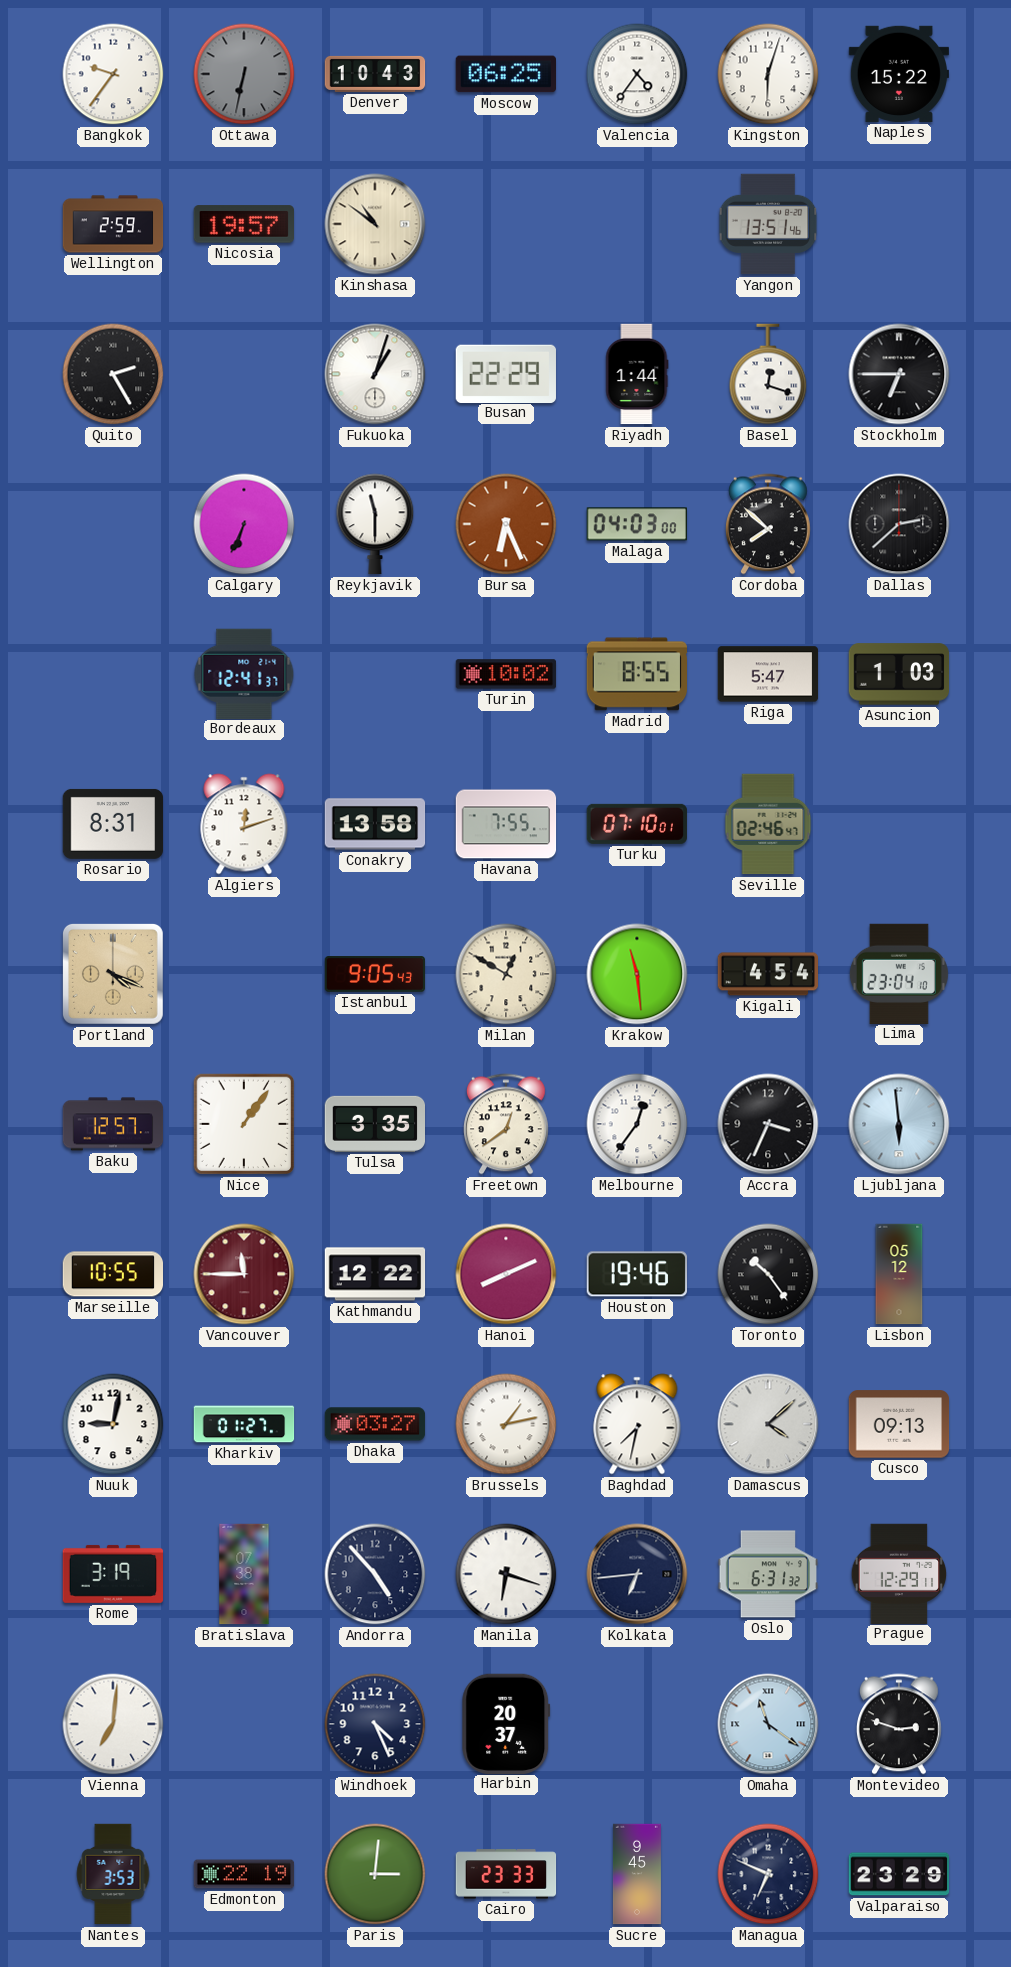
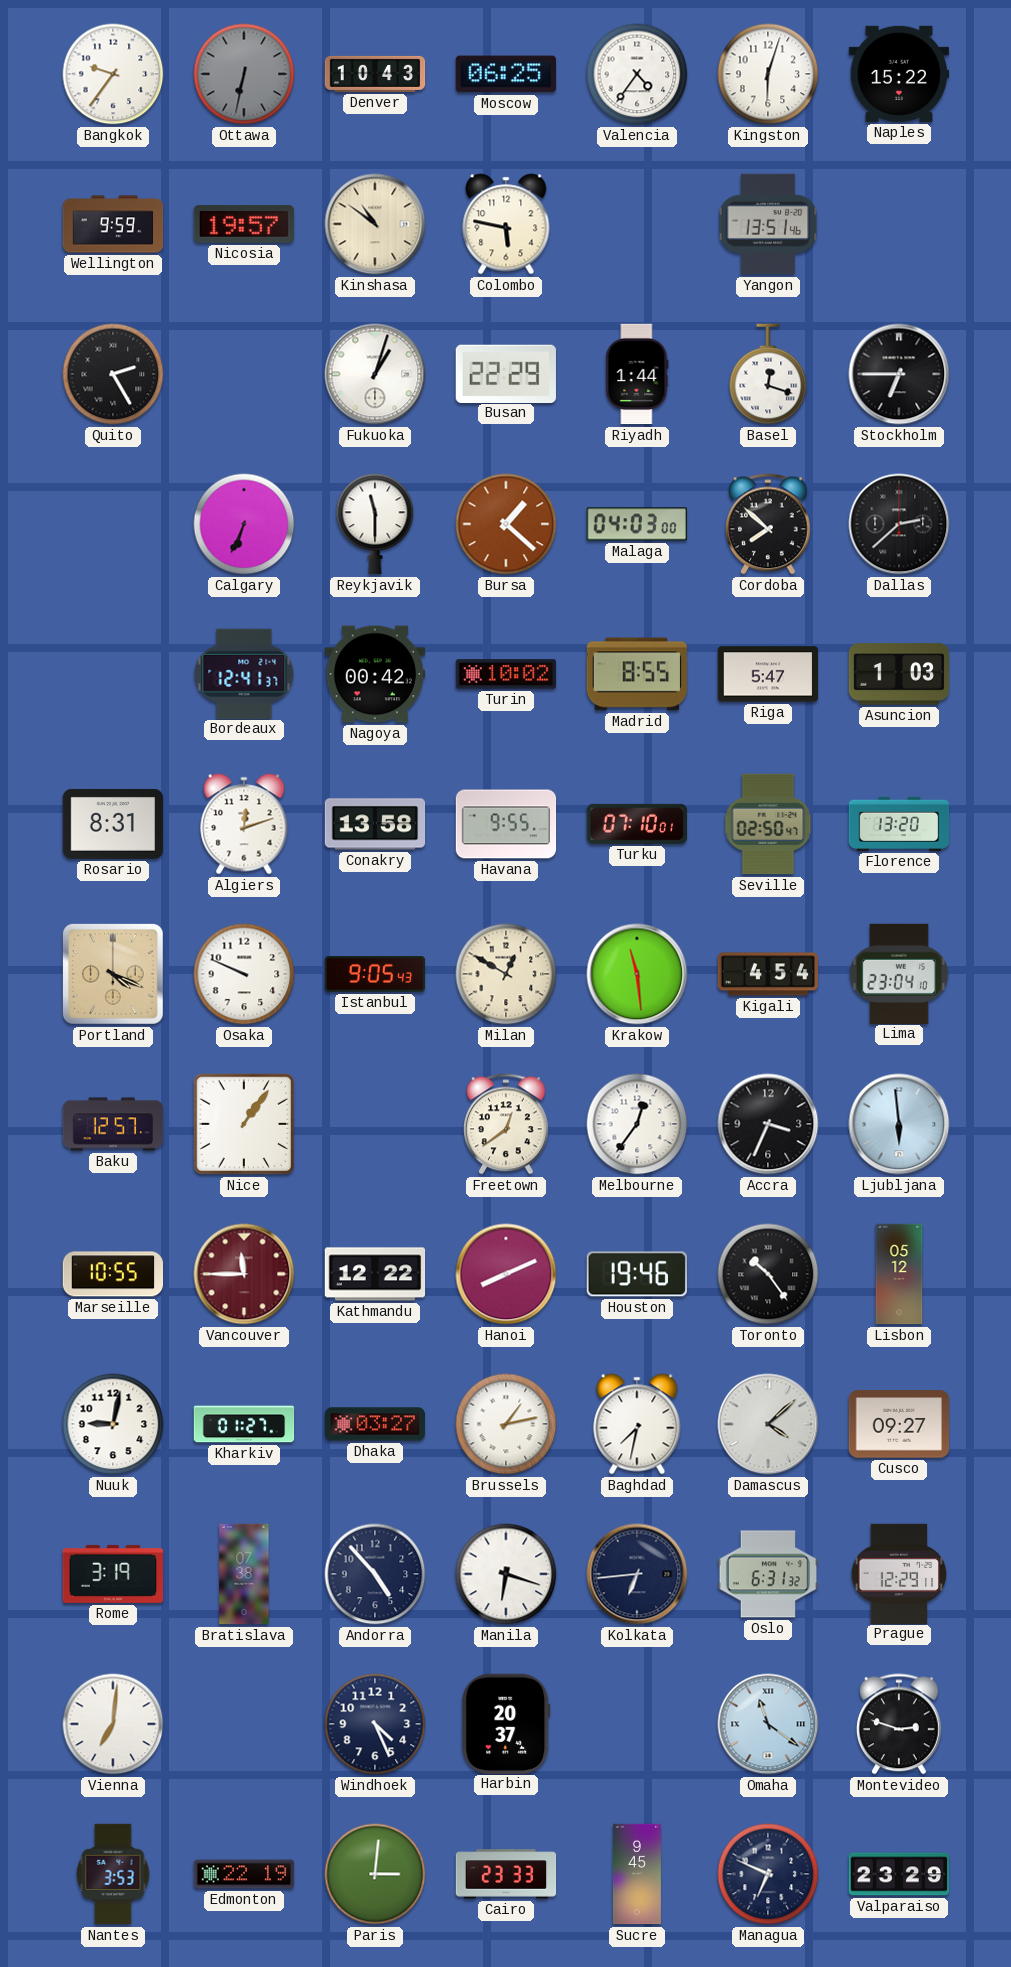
Wellington: 2:59 -> 9:59
Colombo: none -> 5:47
Bursa: 6:26 -> 1:22
Nagoya: none -> 00:42
Havana: 7:55 -> 9:55
Seville: 02:46 -> 02:50
Florence: none -> 13:20
Osaka: none -> 9:49
Tulsa: 3:35 -> none
Cusco: 09:13 -> 09:27
